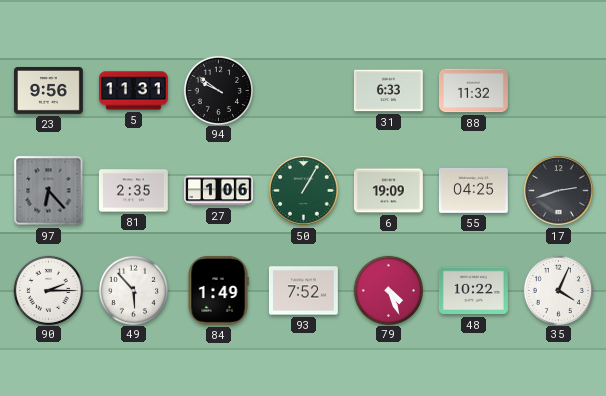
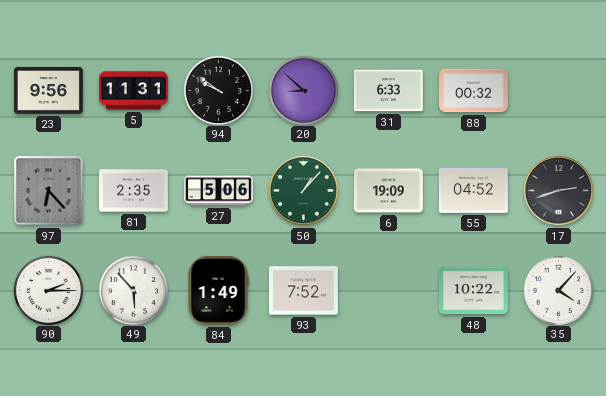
20: none -> 8:52
88: 11:32 -> 00:32
27: 1:06 -> 5:06
50: 1:05 -> 1:07
55: 04:25 -> 04:52
79: 4:26 -> none
35: 4:04 -> 4:07
